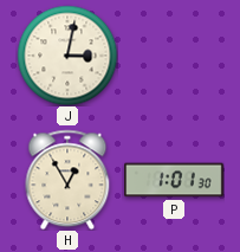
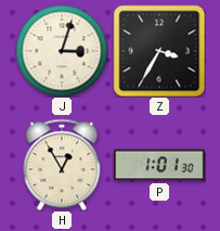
J: 3:02 -> 3:03
Z: none -> 3:35
